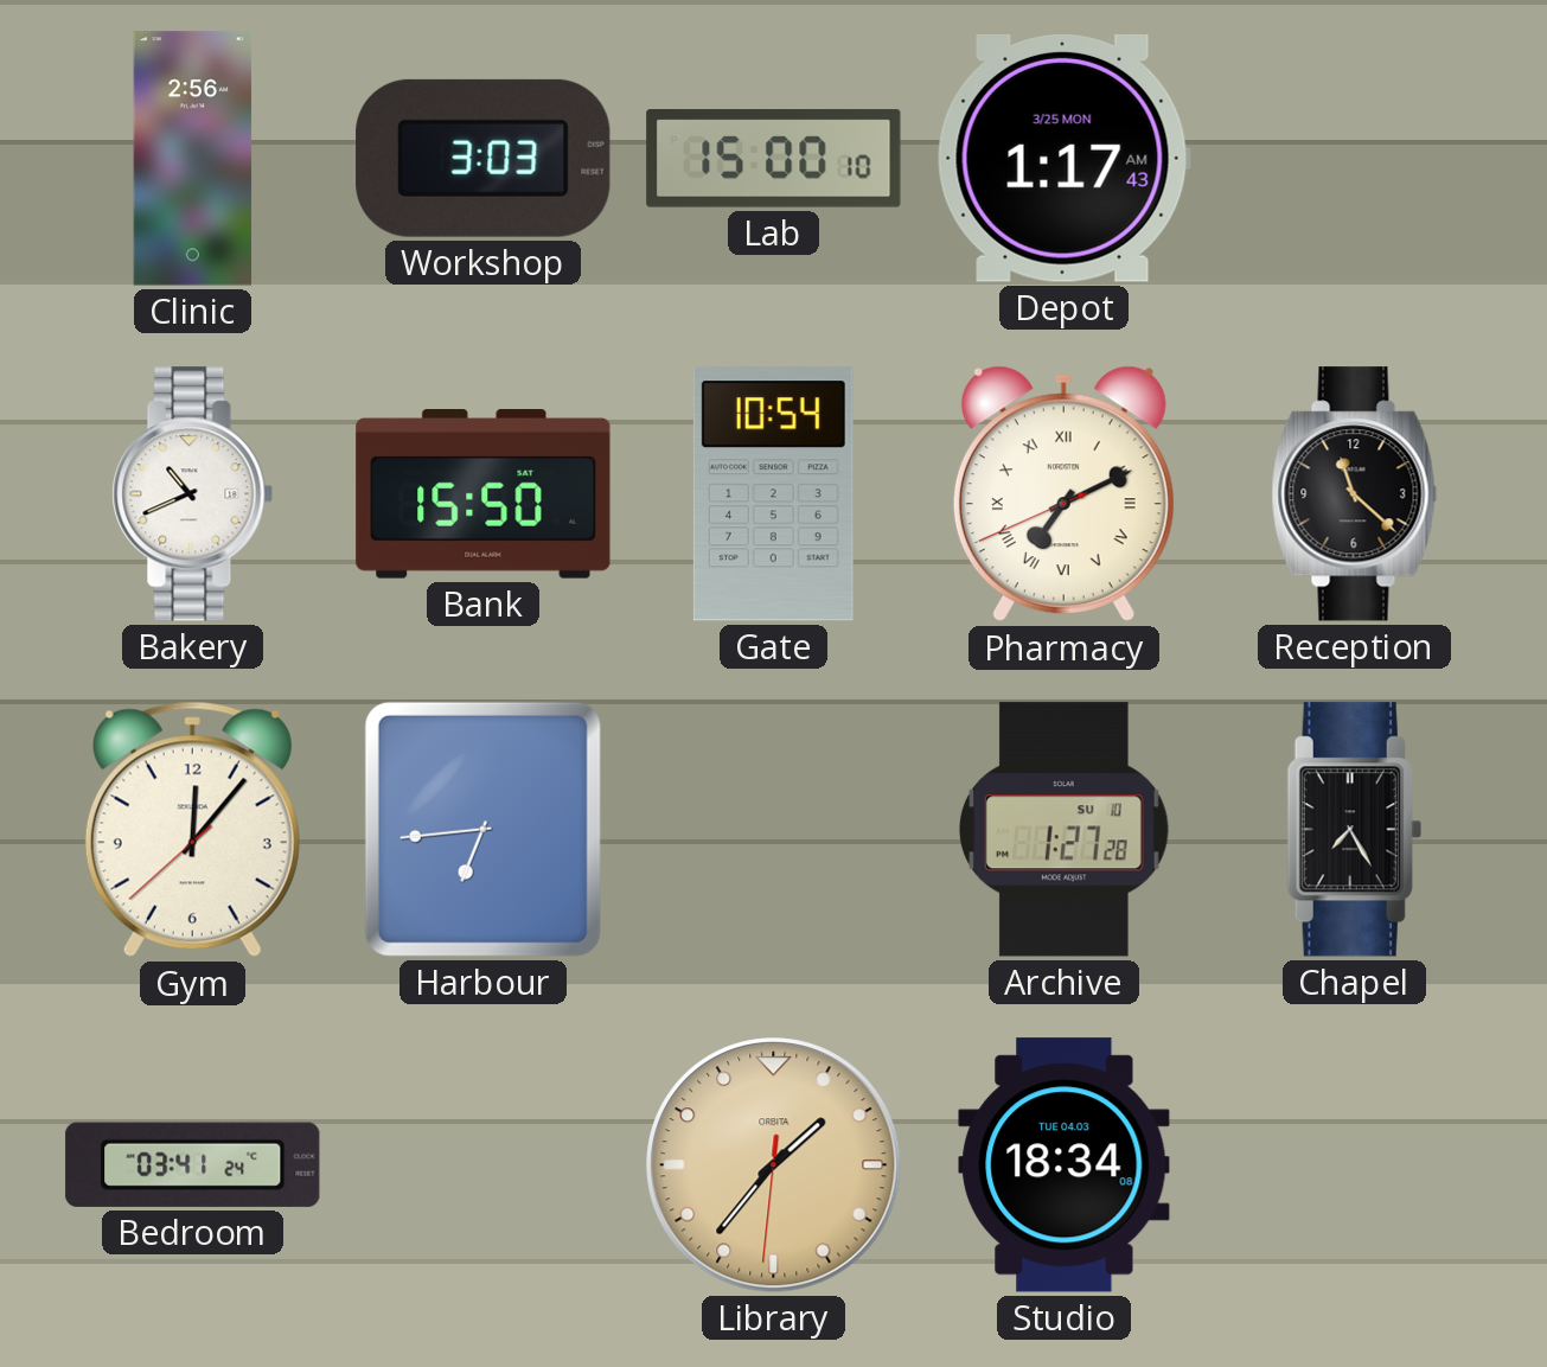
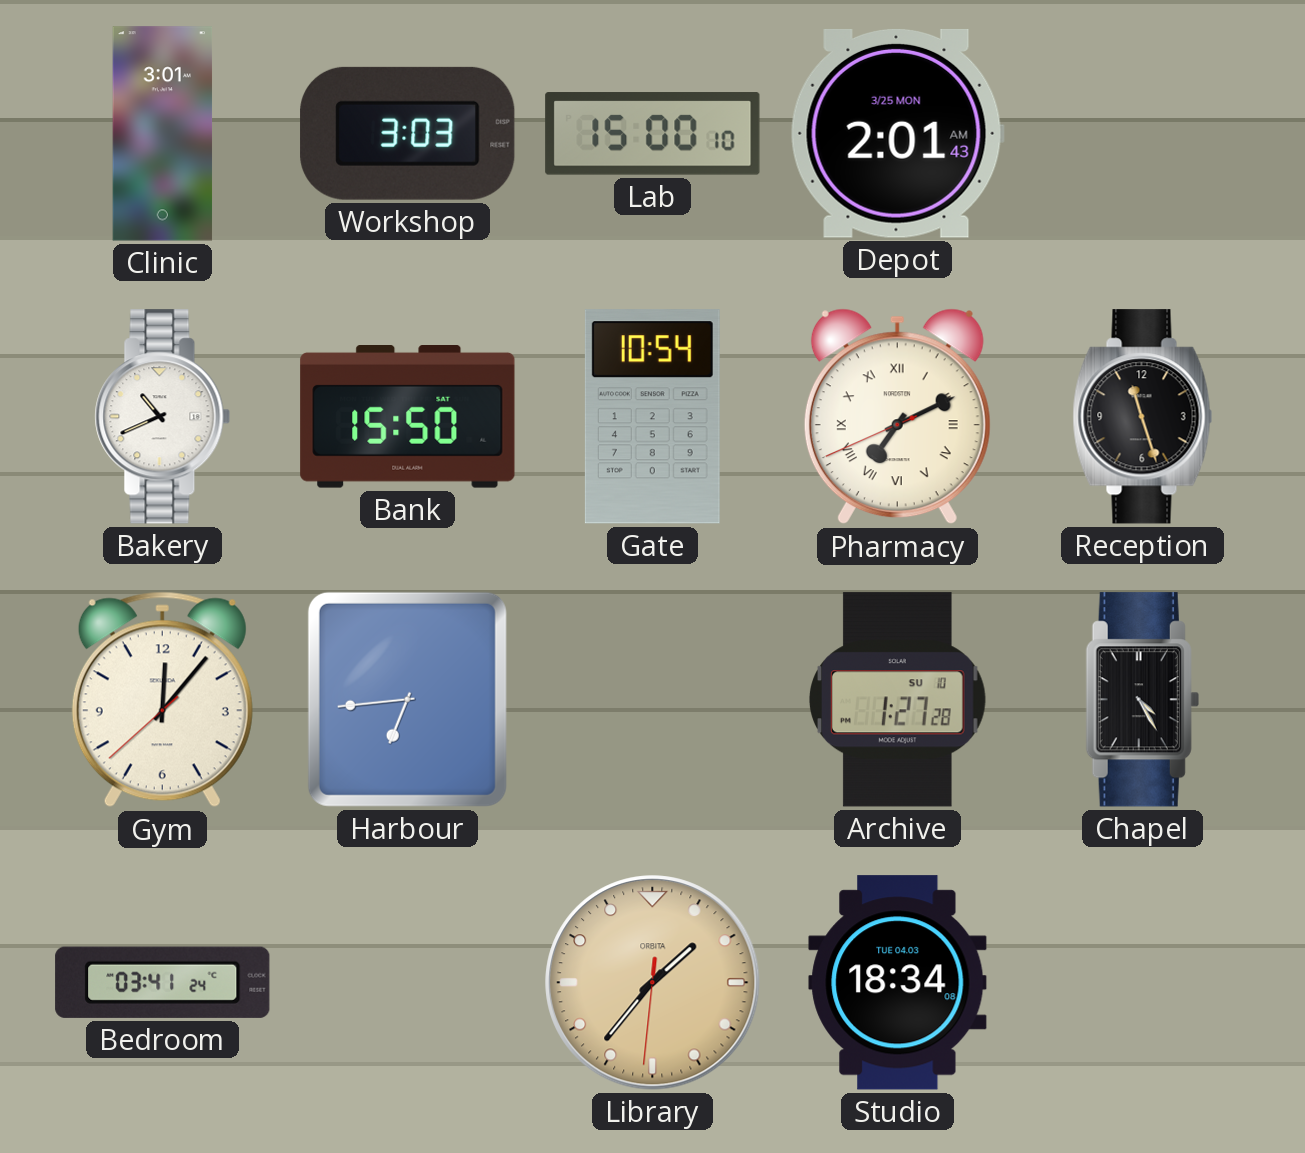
Clinic: 2:56 -> 3:01
Depot: 1:17 -> 2:01
Reception: 11:22 -> 11:27
Chapel: 7:25 -> 4:25
